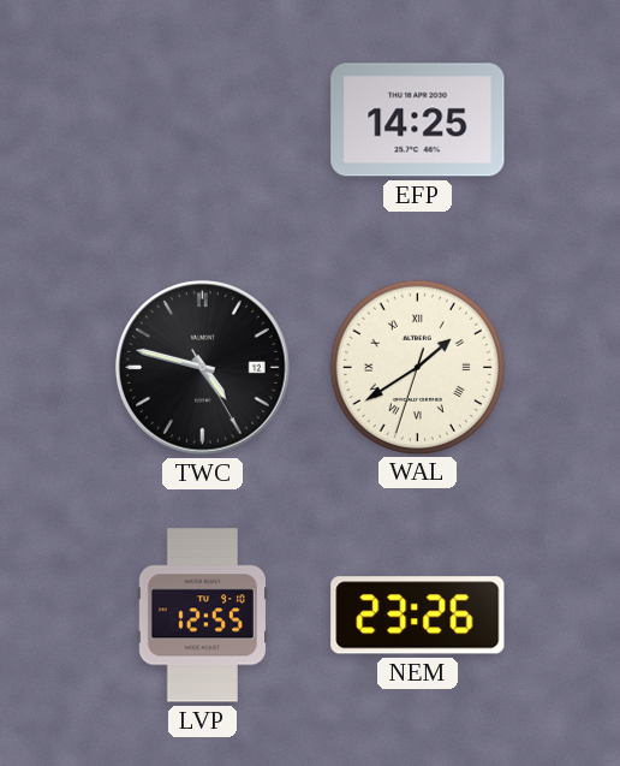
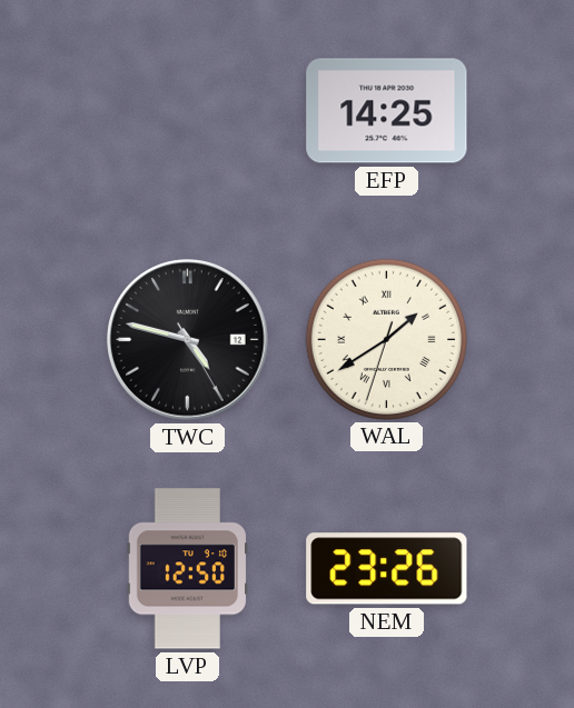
LVP: 12:55 -> 12:50
